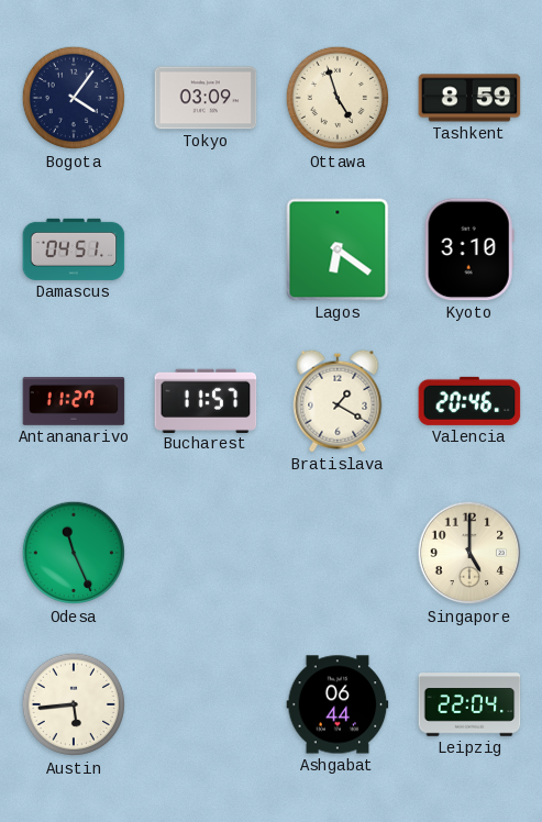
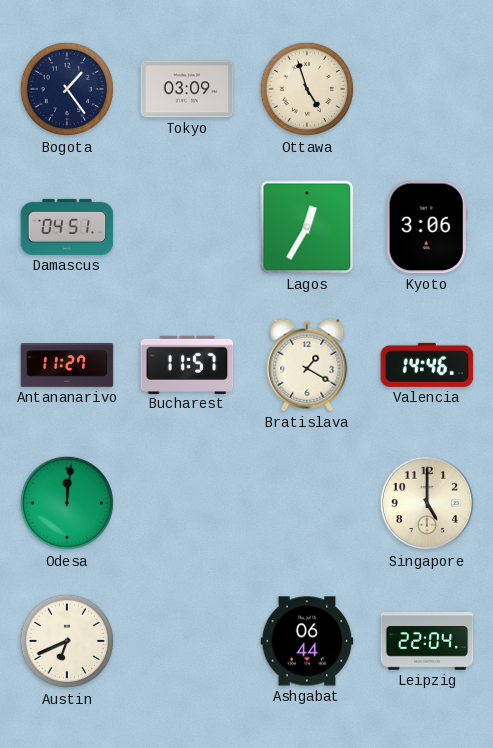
Bogota: 4:06 -> 1:24
Tashkent: 8:59 -> none
Lagos: 6:21 -> 12:35
Kyoto: 3:10 -> 3:06
Valencia: 20:46 -> 14:46
Odesa: 11:26 -> 12:01
Austin: 5:44 -> 6:41
